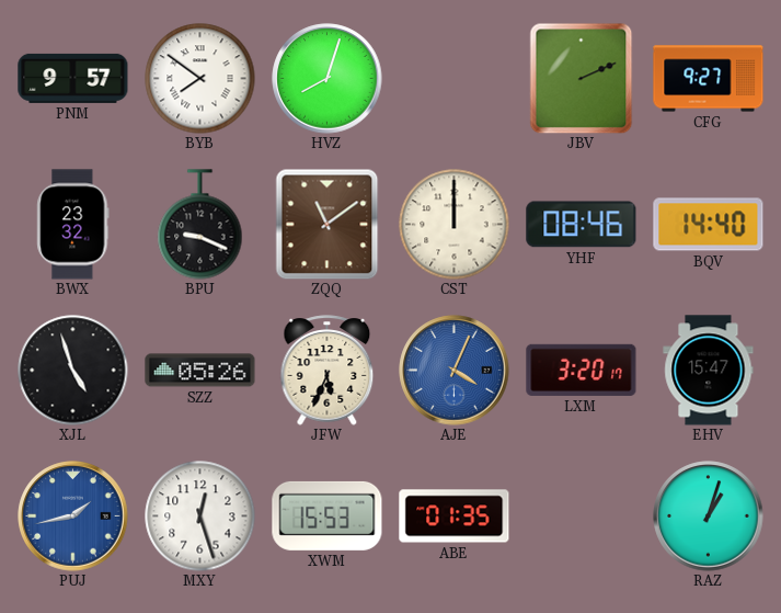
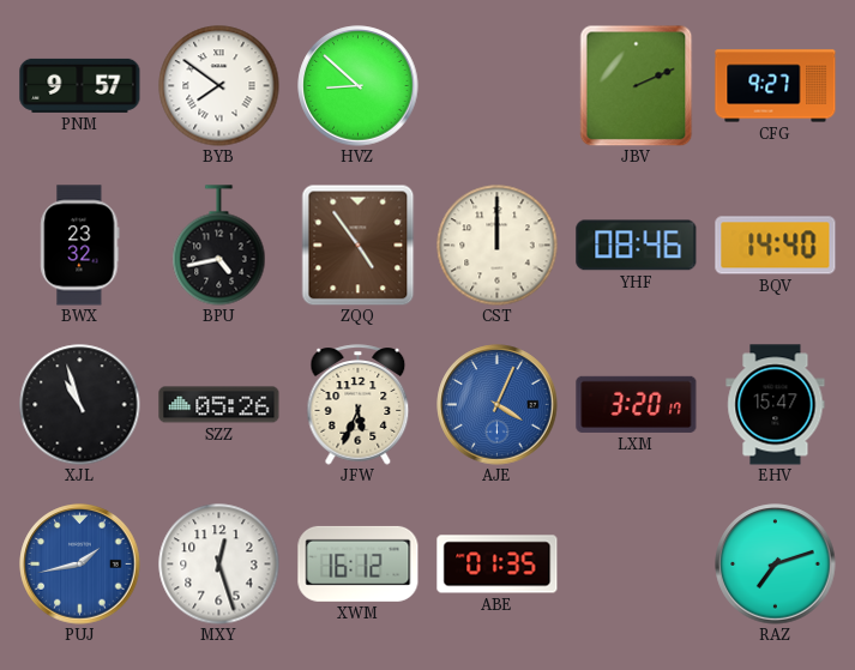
HVZ: 8:03 -> 8:52
BPU: 9:19 -> 4:43
ZQQ: 11:09 -> 4:54
XJL: 4:57 -> 10:57
XWM: 15:53 -> 16:12
RAZ: 1:03 -> 7:12
